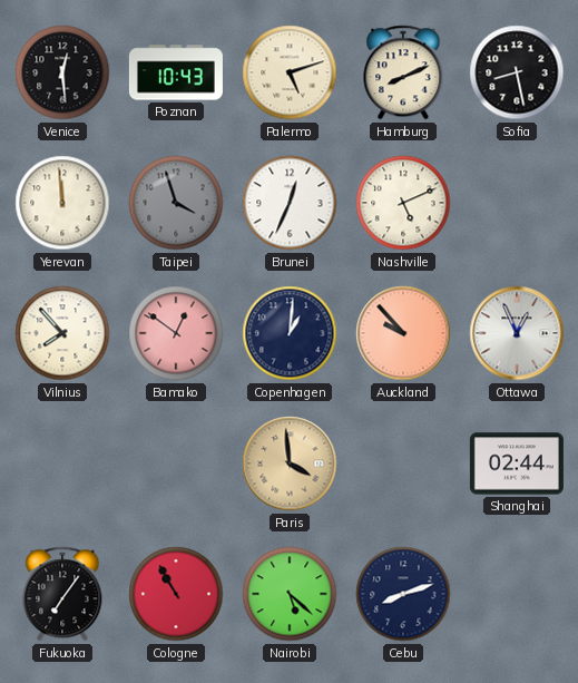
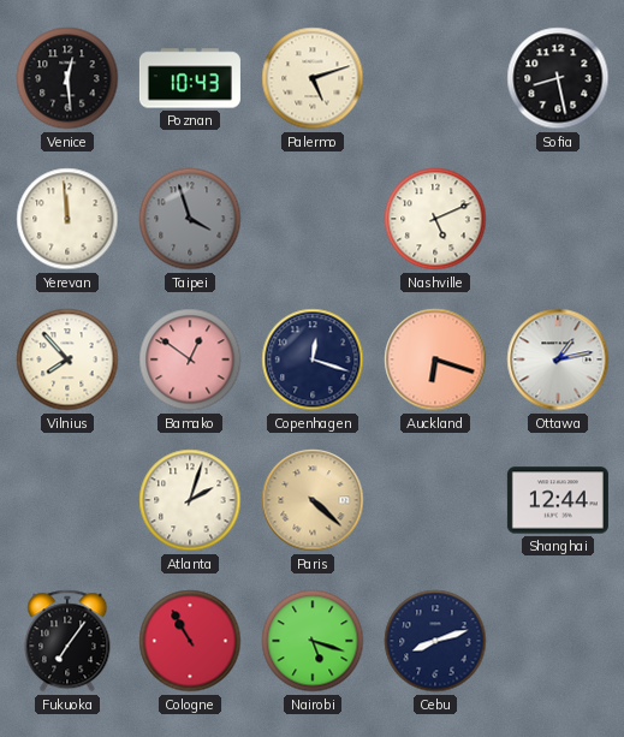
Hamburg: 8:11 -> none
Brunei: 12:34 -> none
Copenhagen: 1:01 -> 12:18
Auckland: 9:53 -> 6:18
Ottawa: 12:56 -> 1:13
Atlanta: none -> 2:03
Paris: 3:59 -> 4:22
Shanghai: 02:44 -> 12:44
Nairobi: 5:22 -> 5:18
